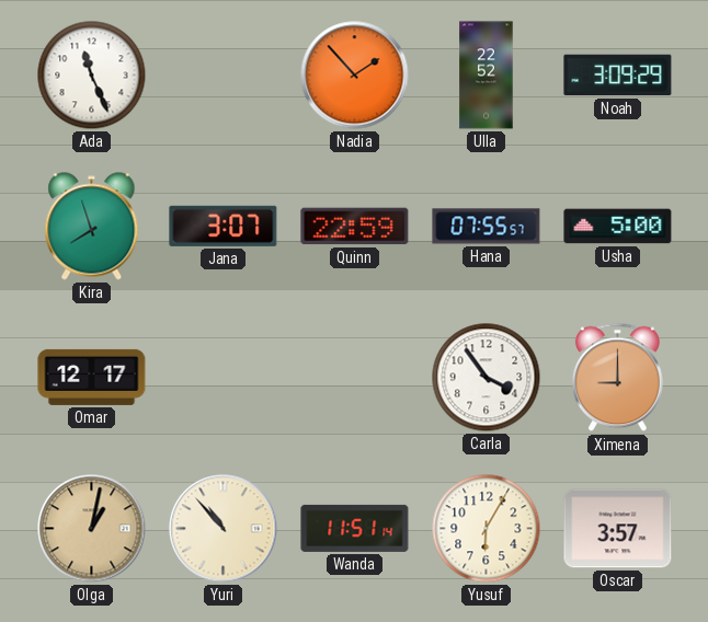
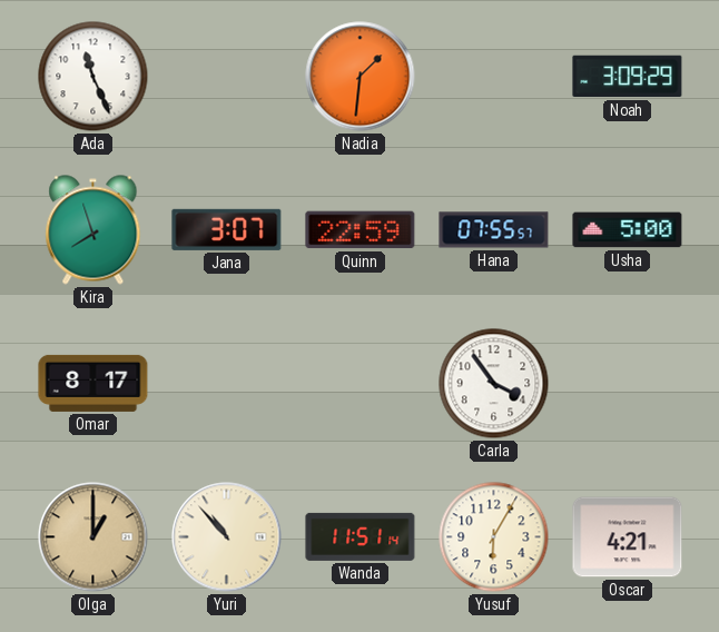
Nadia: 1:53 -> 1:31
Ulla: 22:52 -> none
Omar: 12:17 -> 8:17
Ximena: 9:00 -> none
Olga: 1:02 -> 1:00
Oscar: 3:57 -> 4:21
